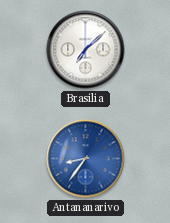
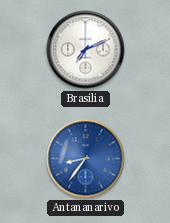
Brasilia: 7:08 -> 7:11
